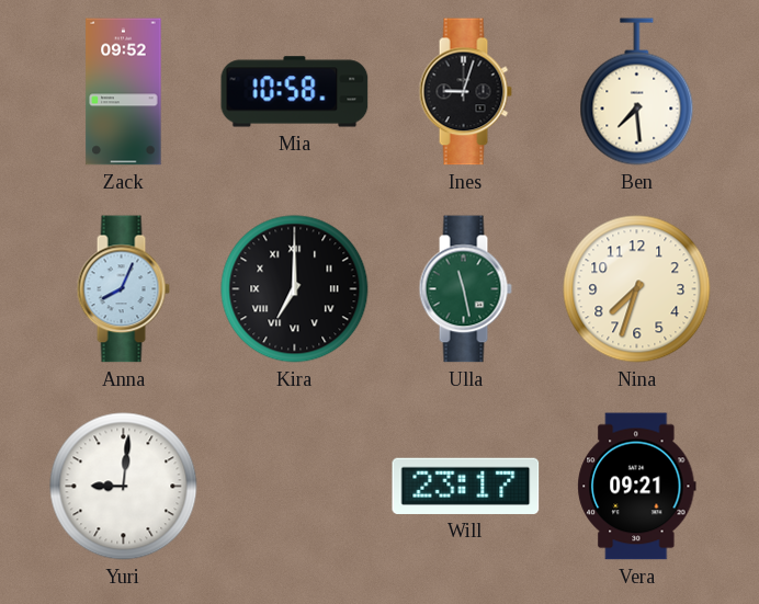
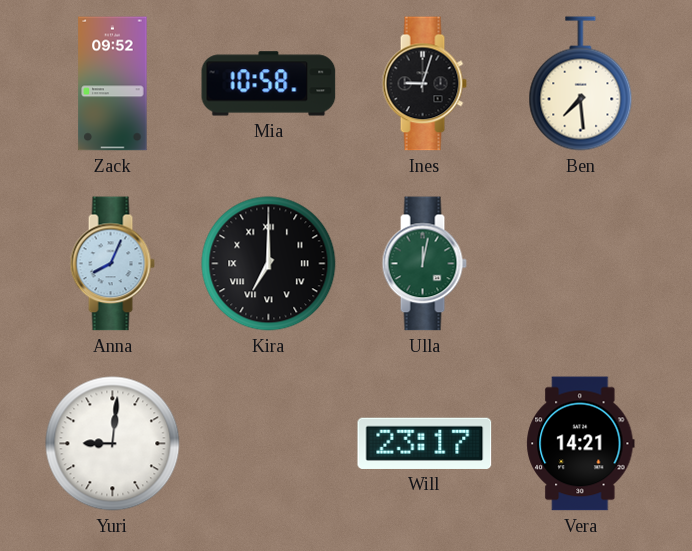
Ulla: 11:28 -> 12:02
Nina: 7:33 -> none
Vera: 09:21 -> 14:21
